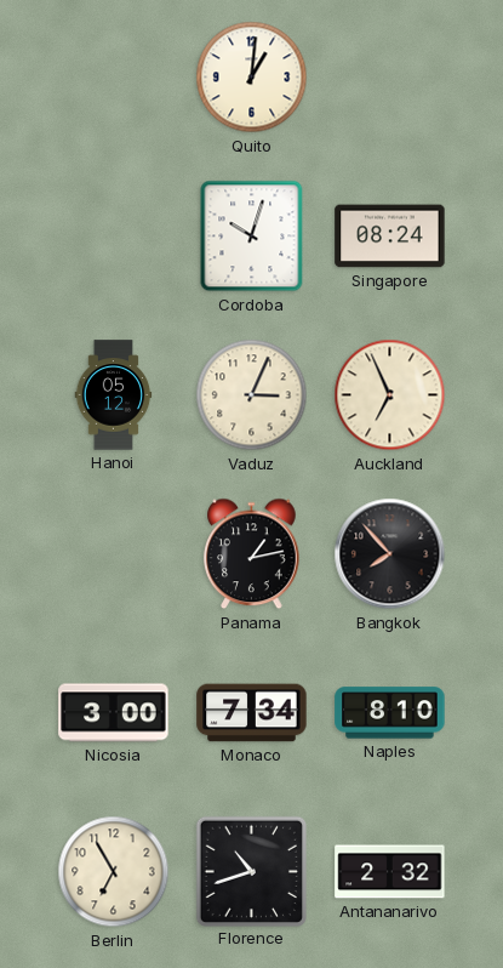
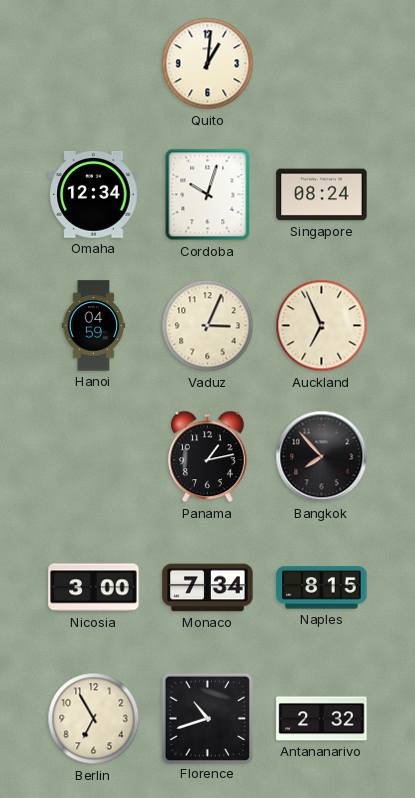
Omaha: none -> 12:34
Hanoi: 05:12 -> 04:59
Naples: 8:10 -> 8:15
